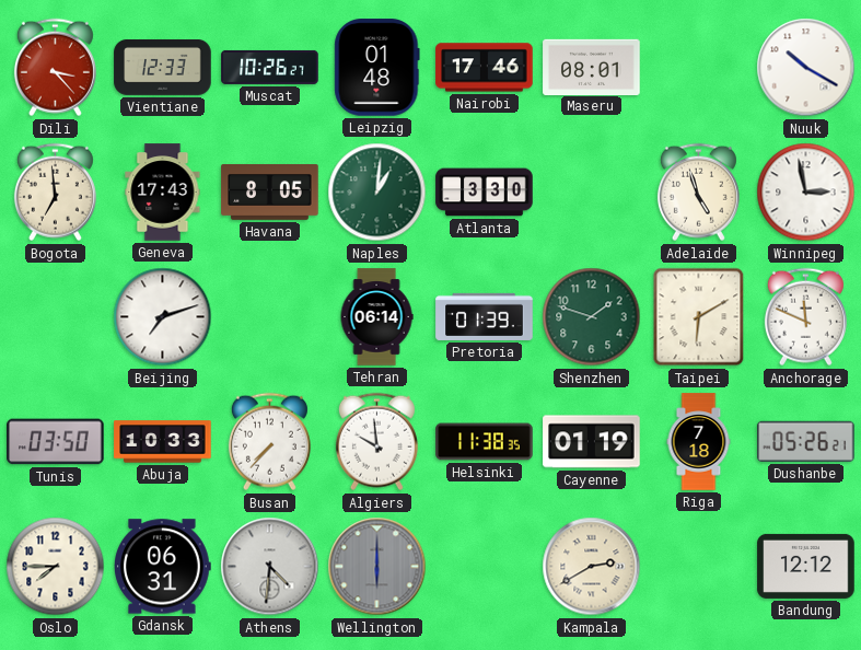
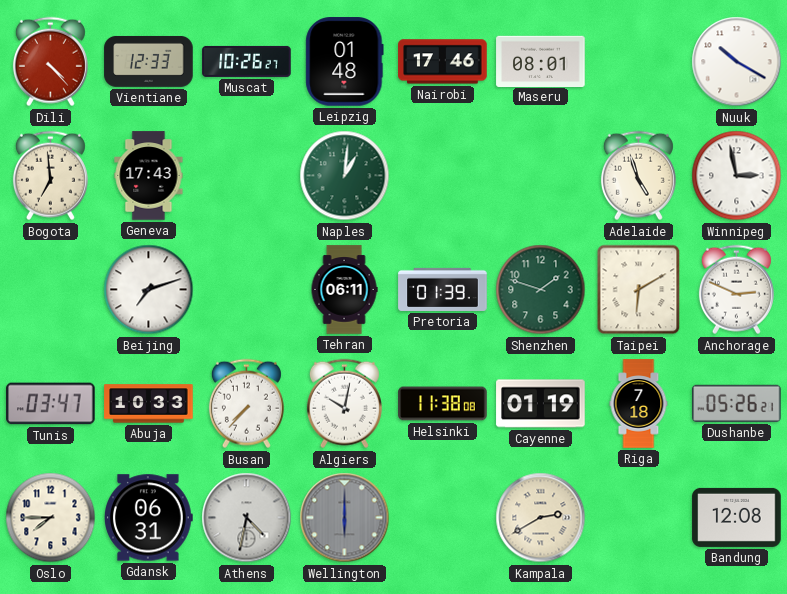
Dili: 3:23 -> 4:23
Havana: 8:05 -> none
Atlanta: 3:30 -> none
Tehran: 06:14 -> 06:11
Anchorage: 11:49 -> 2:49
Tunis: 03:50 -> 03:47
Algiers: 9:59 -> 10:02
Helsinki: 11:38:35 -> 11:38:08
Athens: 4:31 -> 4:32
Bandung: 12:12 -> 12:08
